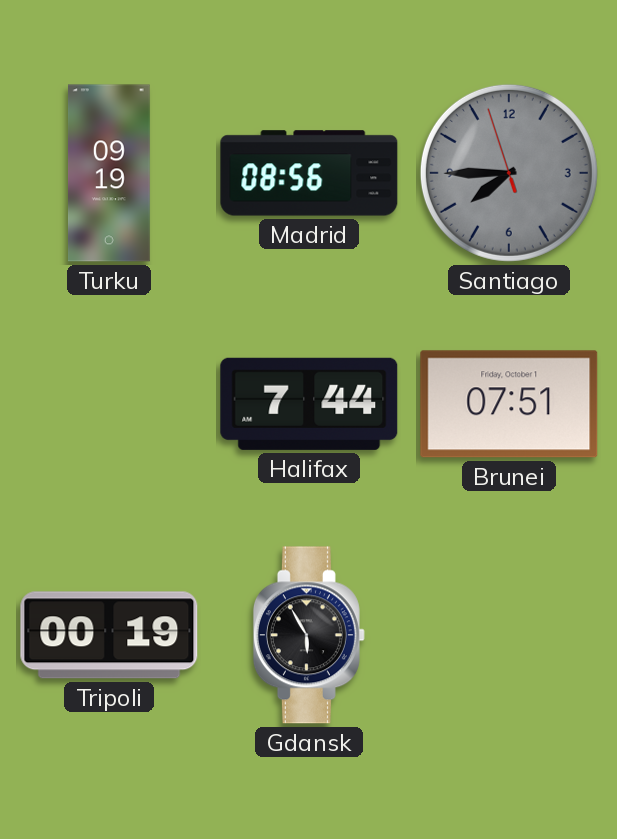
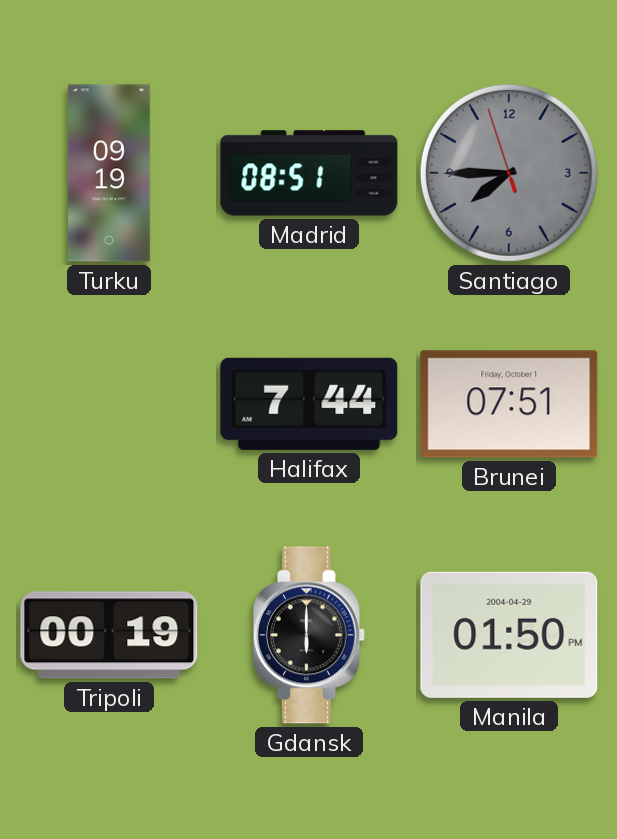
Madrid: 08:56 -> 08:51
Gdansk: 5:55 -> 6:00
Manila: none -> 01:50
